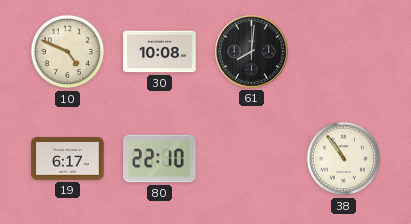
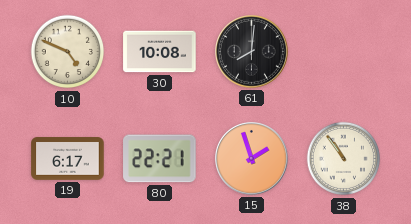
80: 22:10 -> 22:21
15: none -> 1:57
